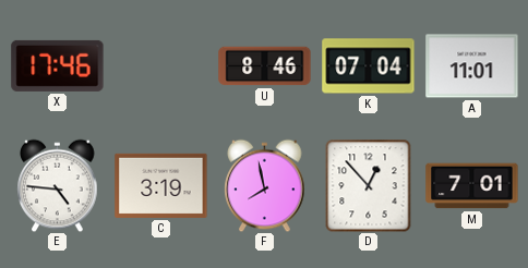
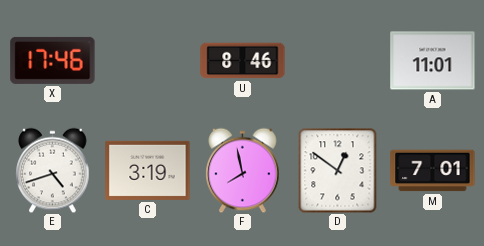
K: 07:04 -> none
E: 4:46 -> 4:42
D: 12:53 -> 12:51
